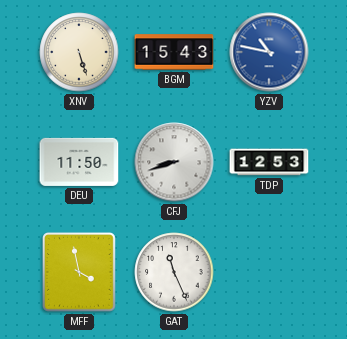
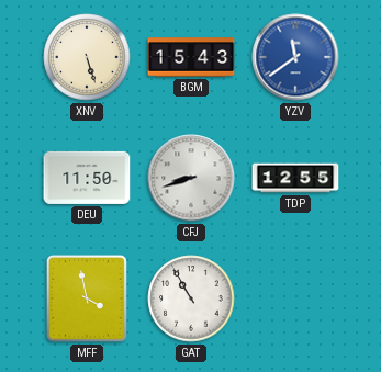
YZV: 10:47 -> 11:39
TDP: 12:53 -> 12:55
GAT: 11:26 -> 10:55
